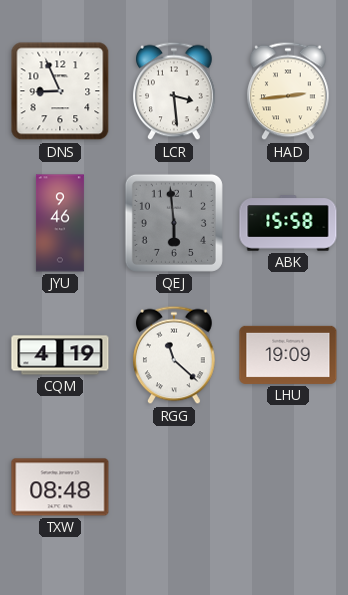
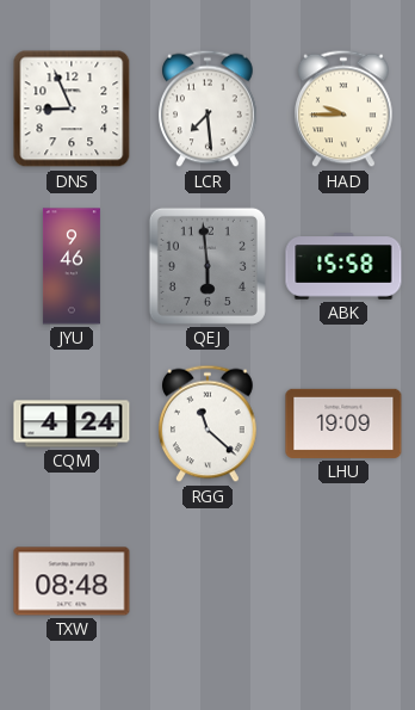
LCR: 3:29 -> 7:29
HAD: 2:44 -> 9:45
CQM: 4:19 -> 4:24
